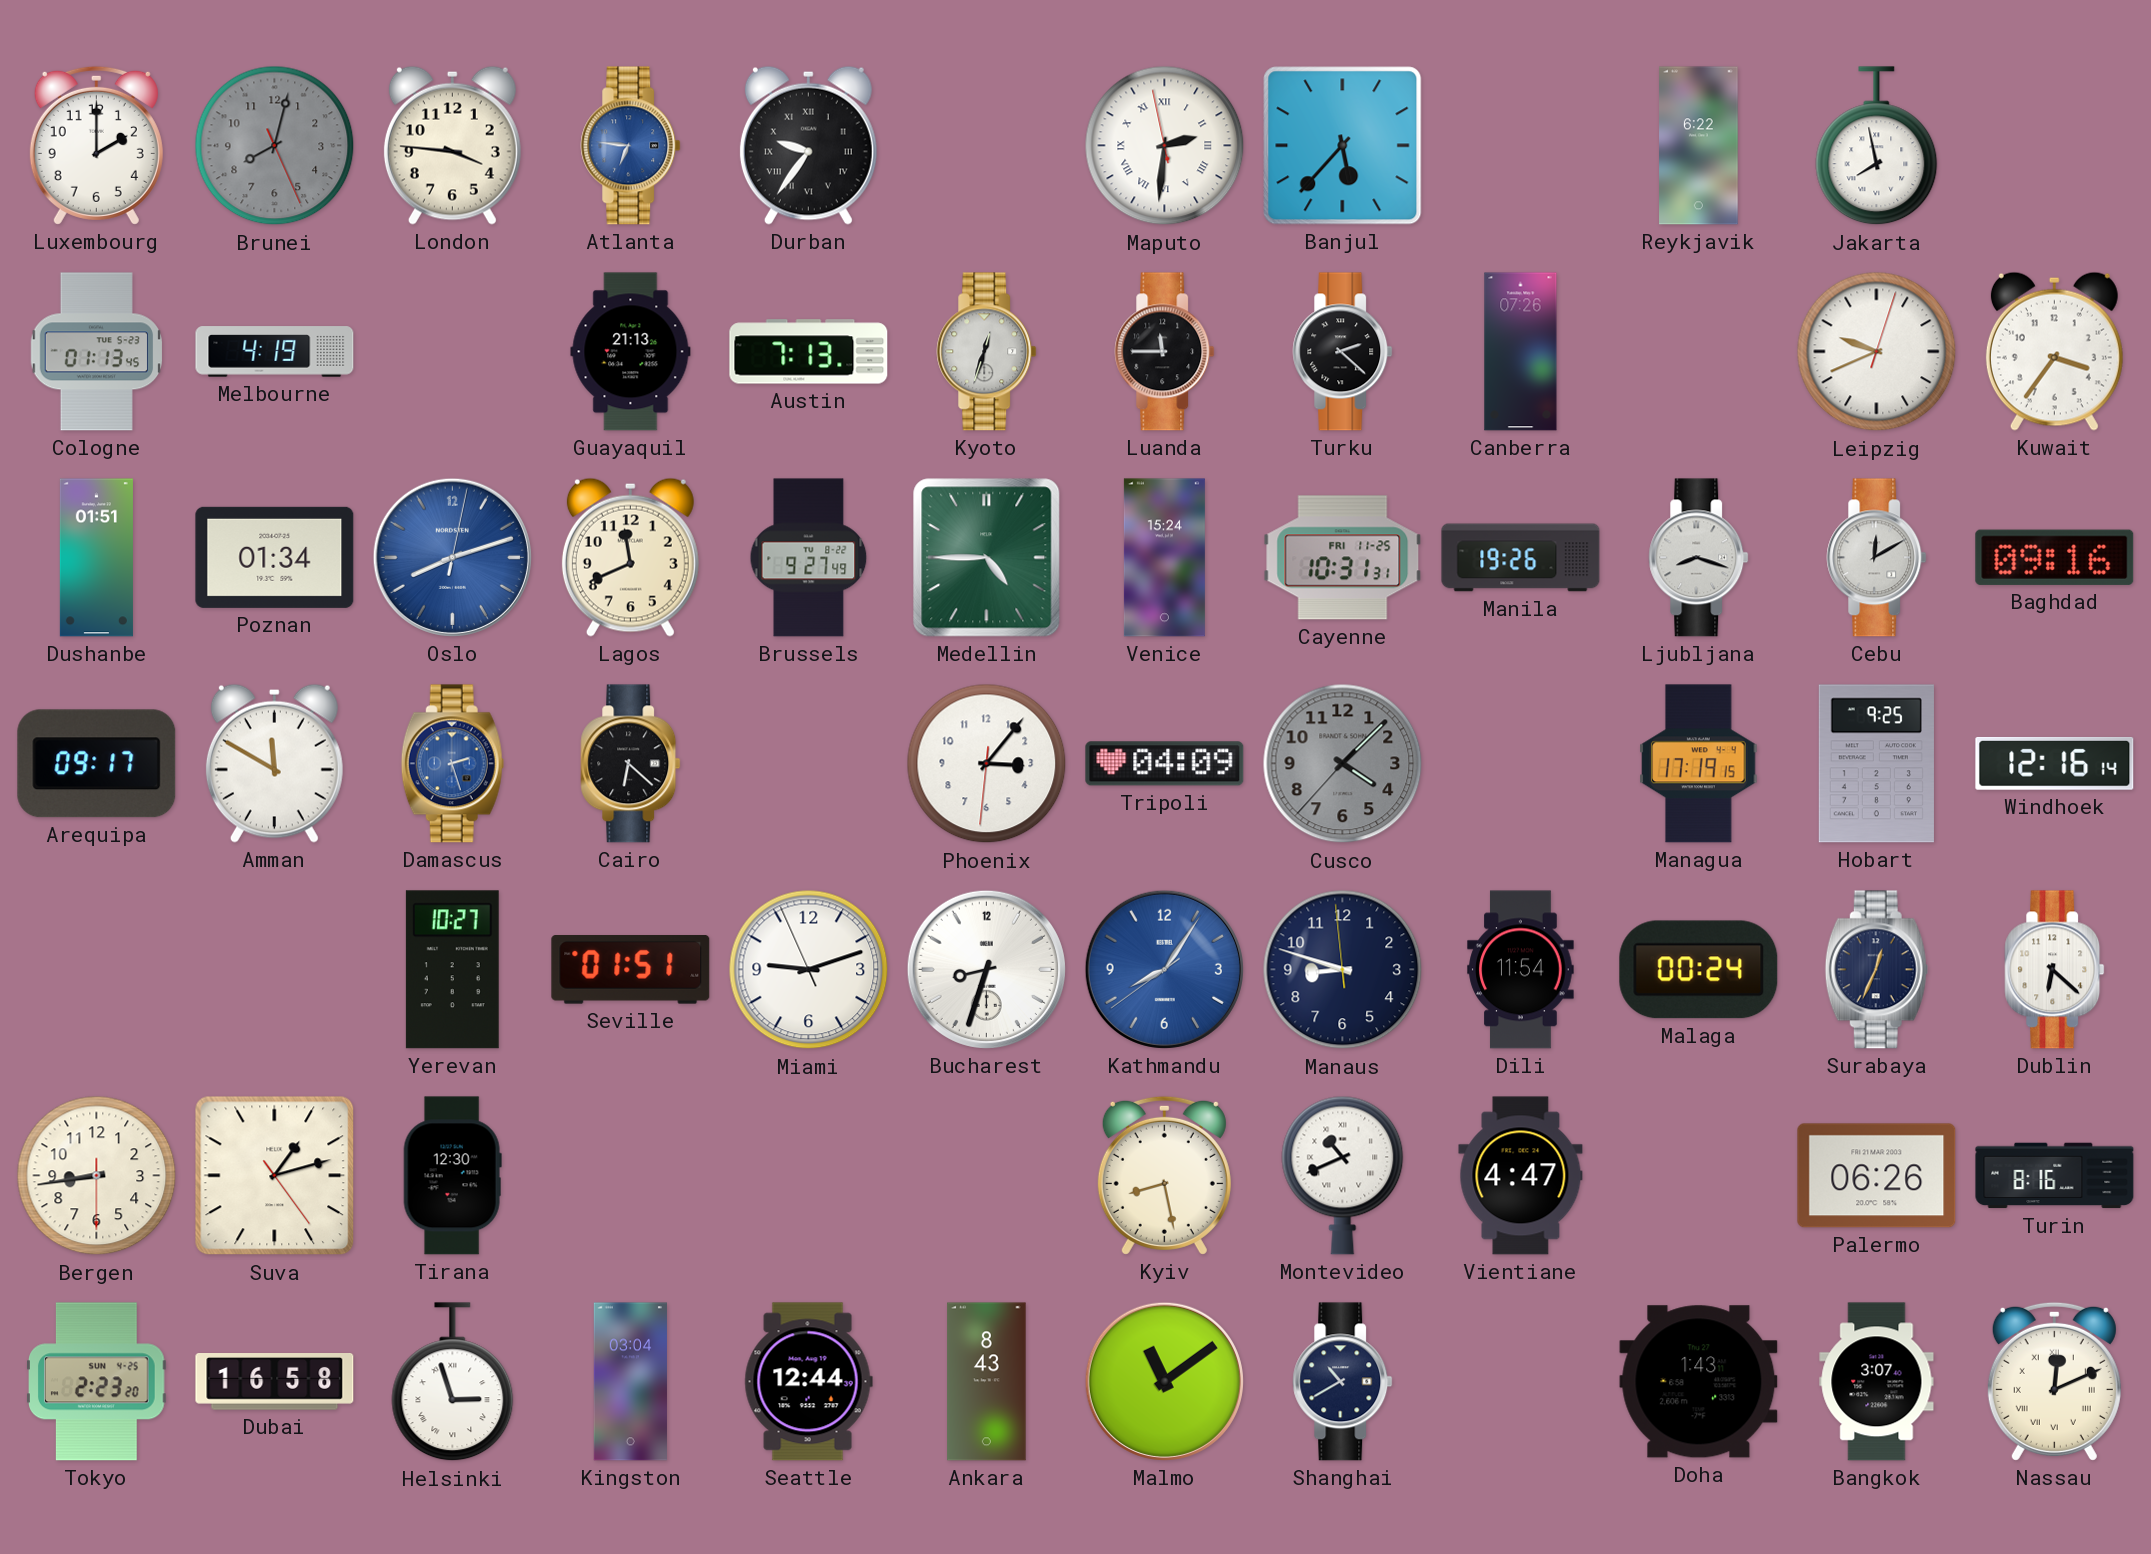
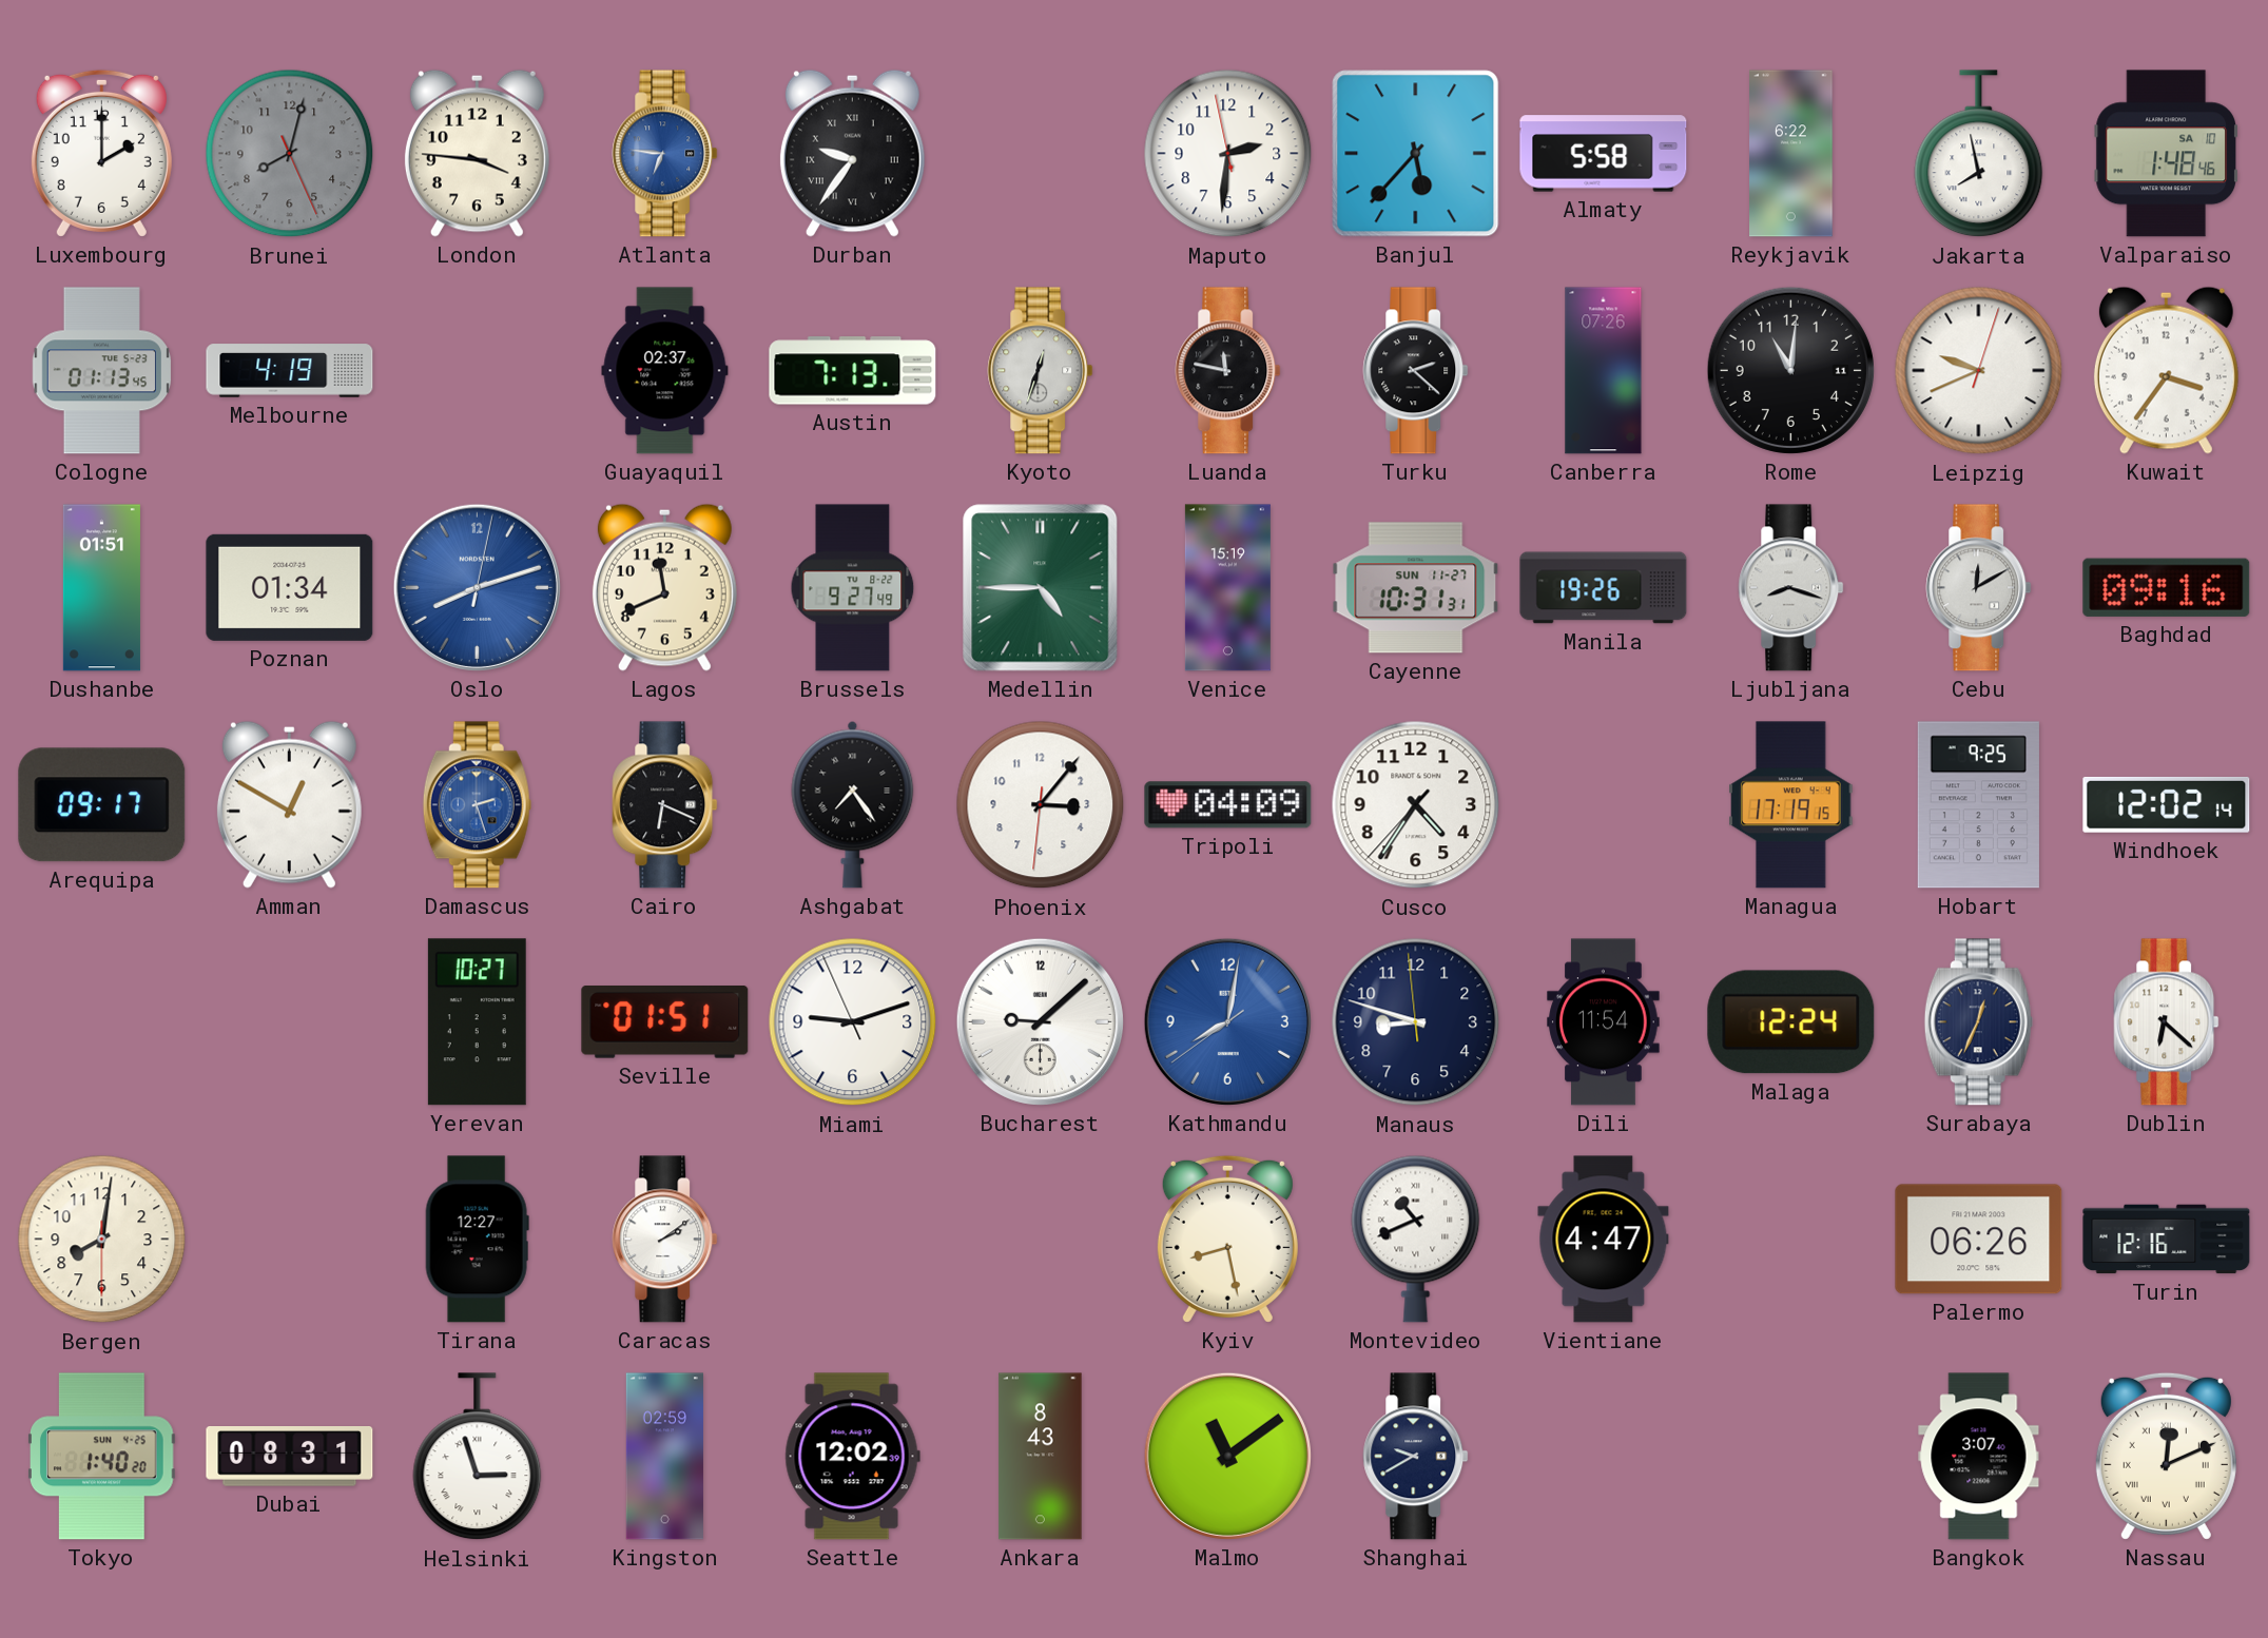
Maputo numerals: Roman -> Arabic
Almaty: none -> 5:58
Valparaiso: none -> 1:48
Guayaquil: 21:13 -> 02:37
Luanda: 11:45 -> 11:47
Rome: none -> 11:01
Venice: 15:24 -> 15:19
Cayenne date: FRI 11-25 -> SUN 11-27
Amman: 11:50 -> 12:50
Cairo: 6:22 -> 6:19
Ashgabat: none -> 7:24
Cusco: 4:07 -> 4:35
Cusco dial: grey -> white
Windhoek: 12:16 -> 12:02
Bucharest: 8:33 -> 9:08
Kathmandu: 8:05 -> 8:01
Malaga: 00:24 -> 12:24
Bergen: 8:43 -> 8:01
Suva: 1:12 -> none
Tirana: 12:30 -> 12:27
Caracas: none -> 2:09
Turin: 8:16 -> 12:16
Tokyo: 2:23 -> 1:40
Dubai: 16:58 -> 08:31
Kingston: 03:04 -> 02:59
Seattle: 12:44 -> 12:02
Shanghai: 10:40 -> 9:40
Doha: 1:43 -> none
